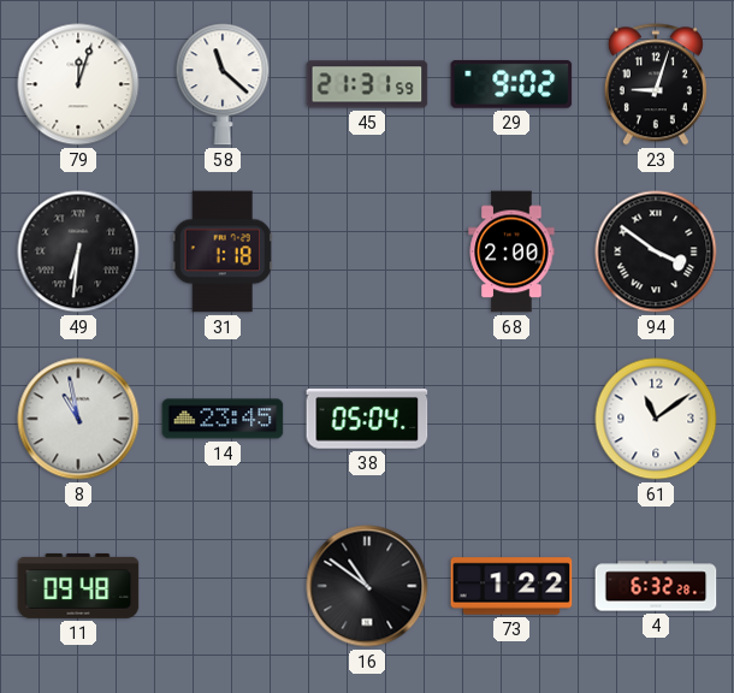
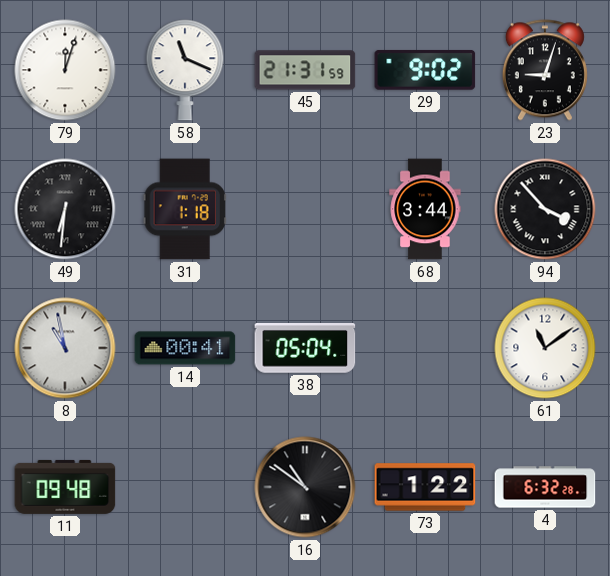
58: 11:22 -> 11:19
68: 2:00 -> 3:44
94: 3:51 -> 3:53
14: 23:45 -> 00:41
